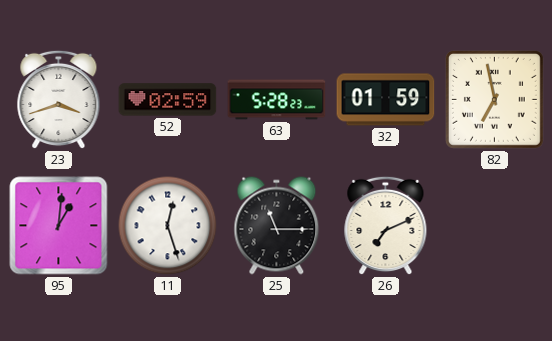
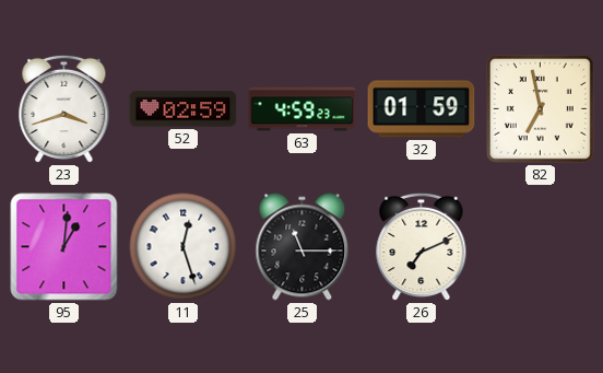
63: 5:28 -> 4:59
